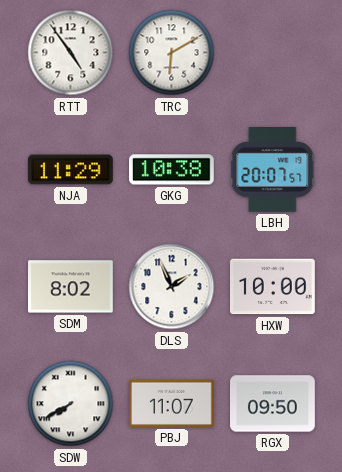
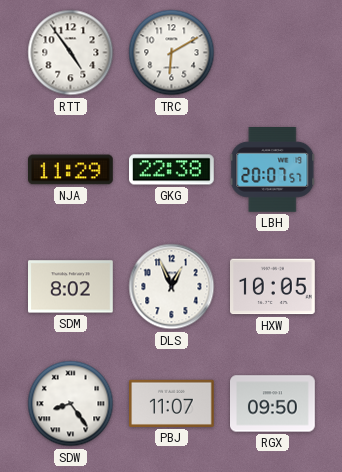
GKG: 10:38 -> 22:38
DLS: 1:56 -> 12:56
HXW: 10:00 -> 10:05
SDW: 7:40 -> 8:24
